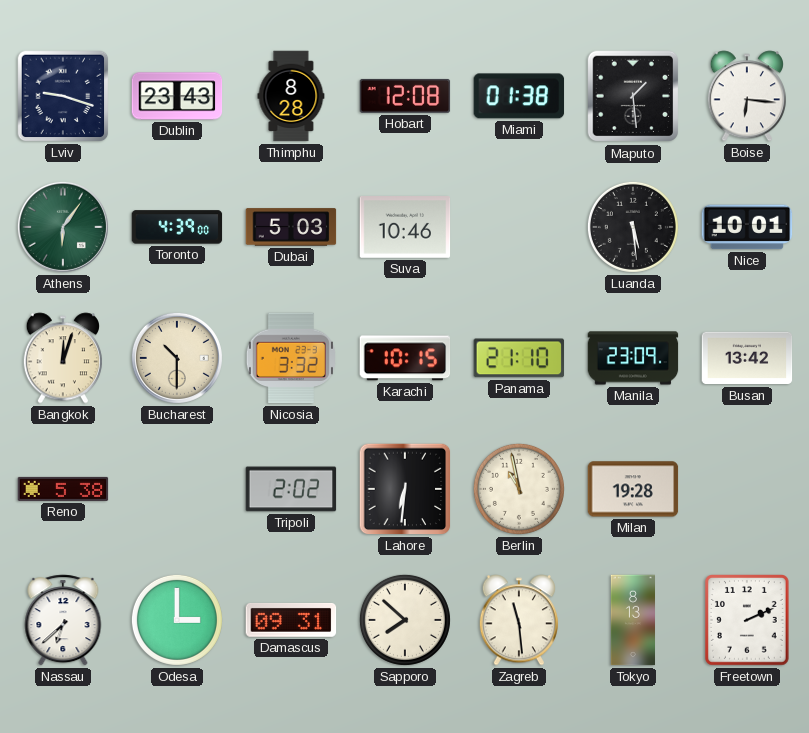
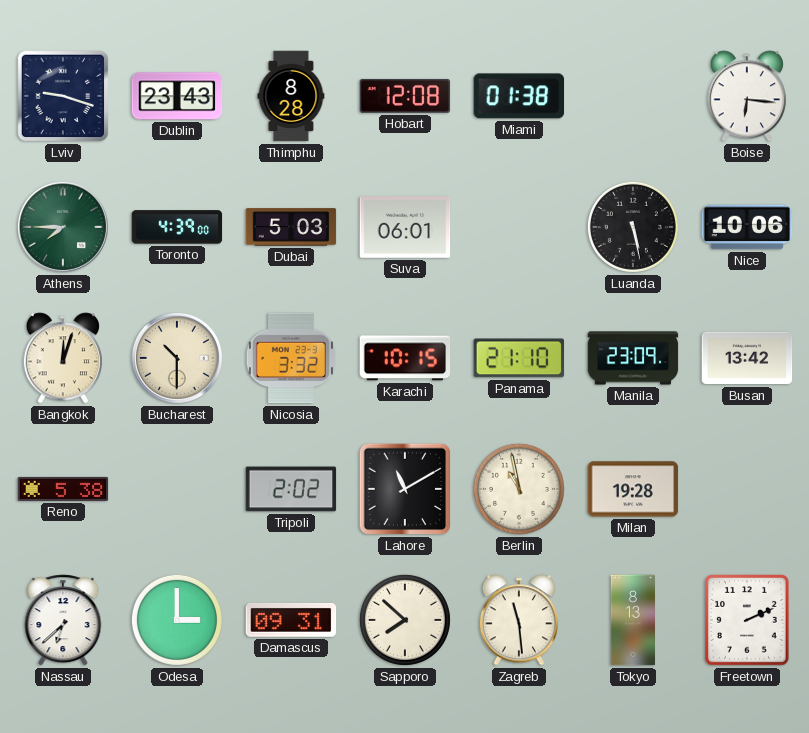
Maputo: 1:29 -> none
Athens: 6:06 -> 7:45
Suva: 10:46 -> 06:01
Luanda: 5:29 -> 5:28
Nice: 10:01 -> 10:06
Lahore: 6:31 -> 11:10
